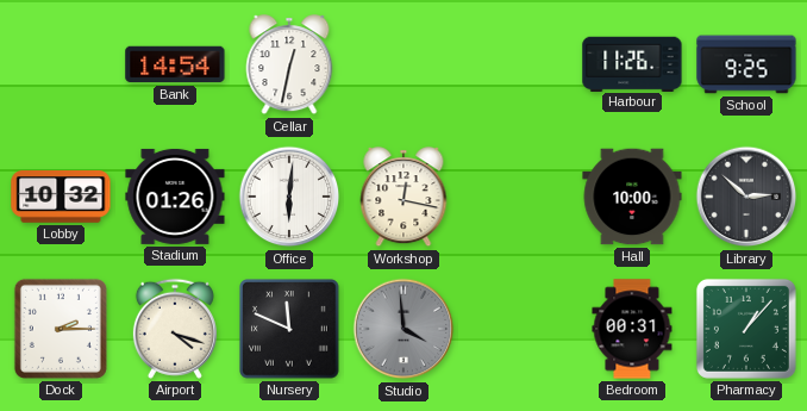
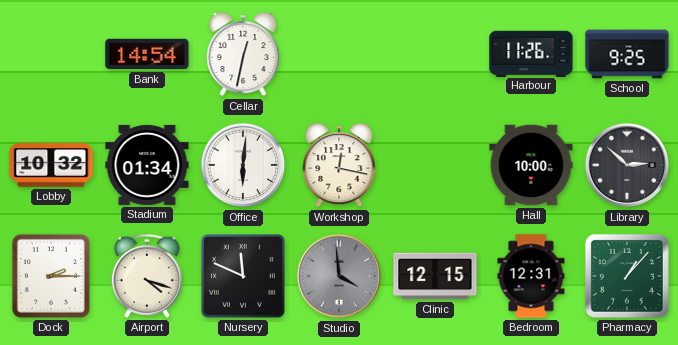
Stadium: 01:26 -> 01:34
Clinic: none -> 12:15
Bedroom: 00:31 -> 12:31
